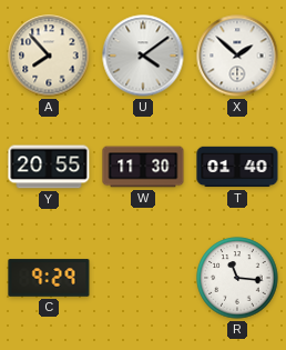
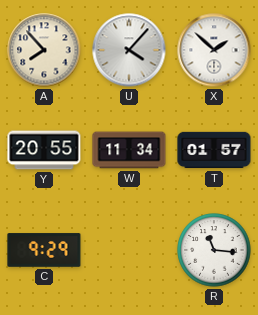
U: 4:09 -> 4:07
W: 11:30 -> 11:34
T: 01:40 -> 01:57
